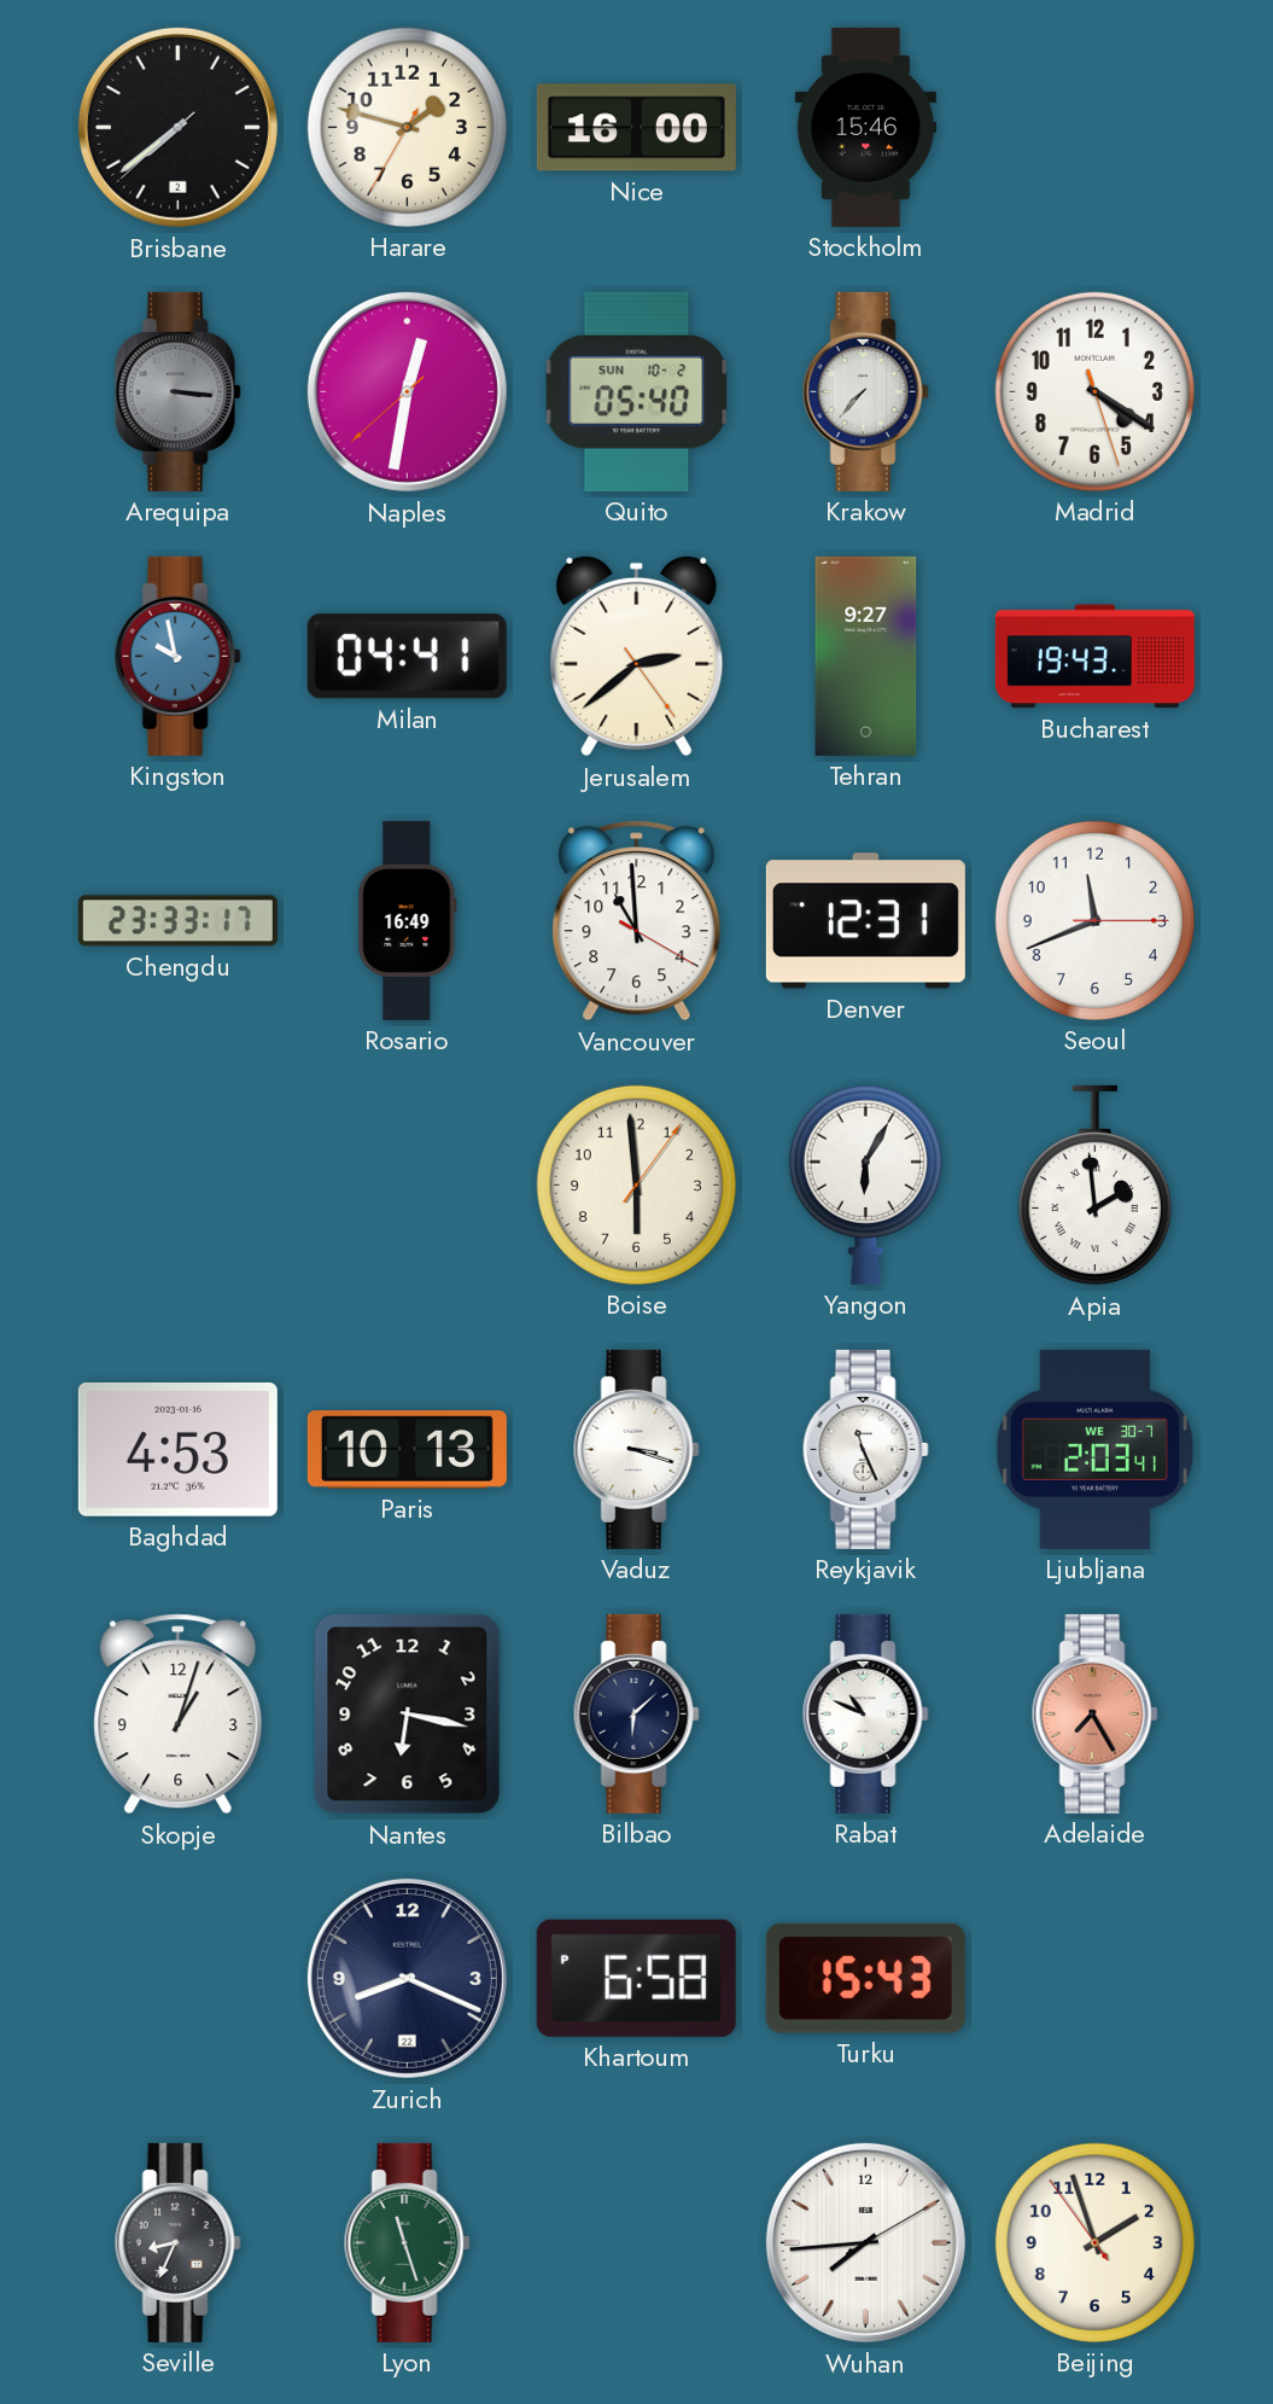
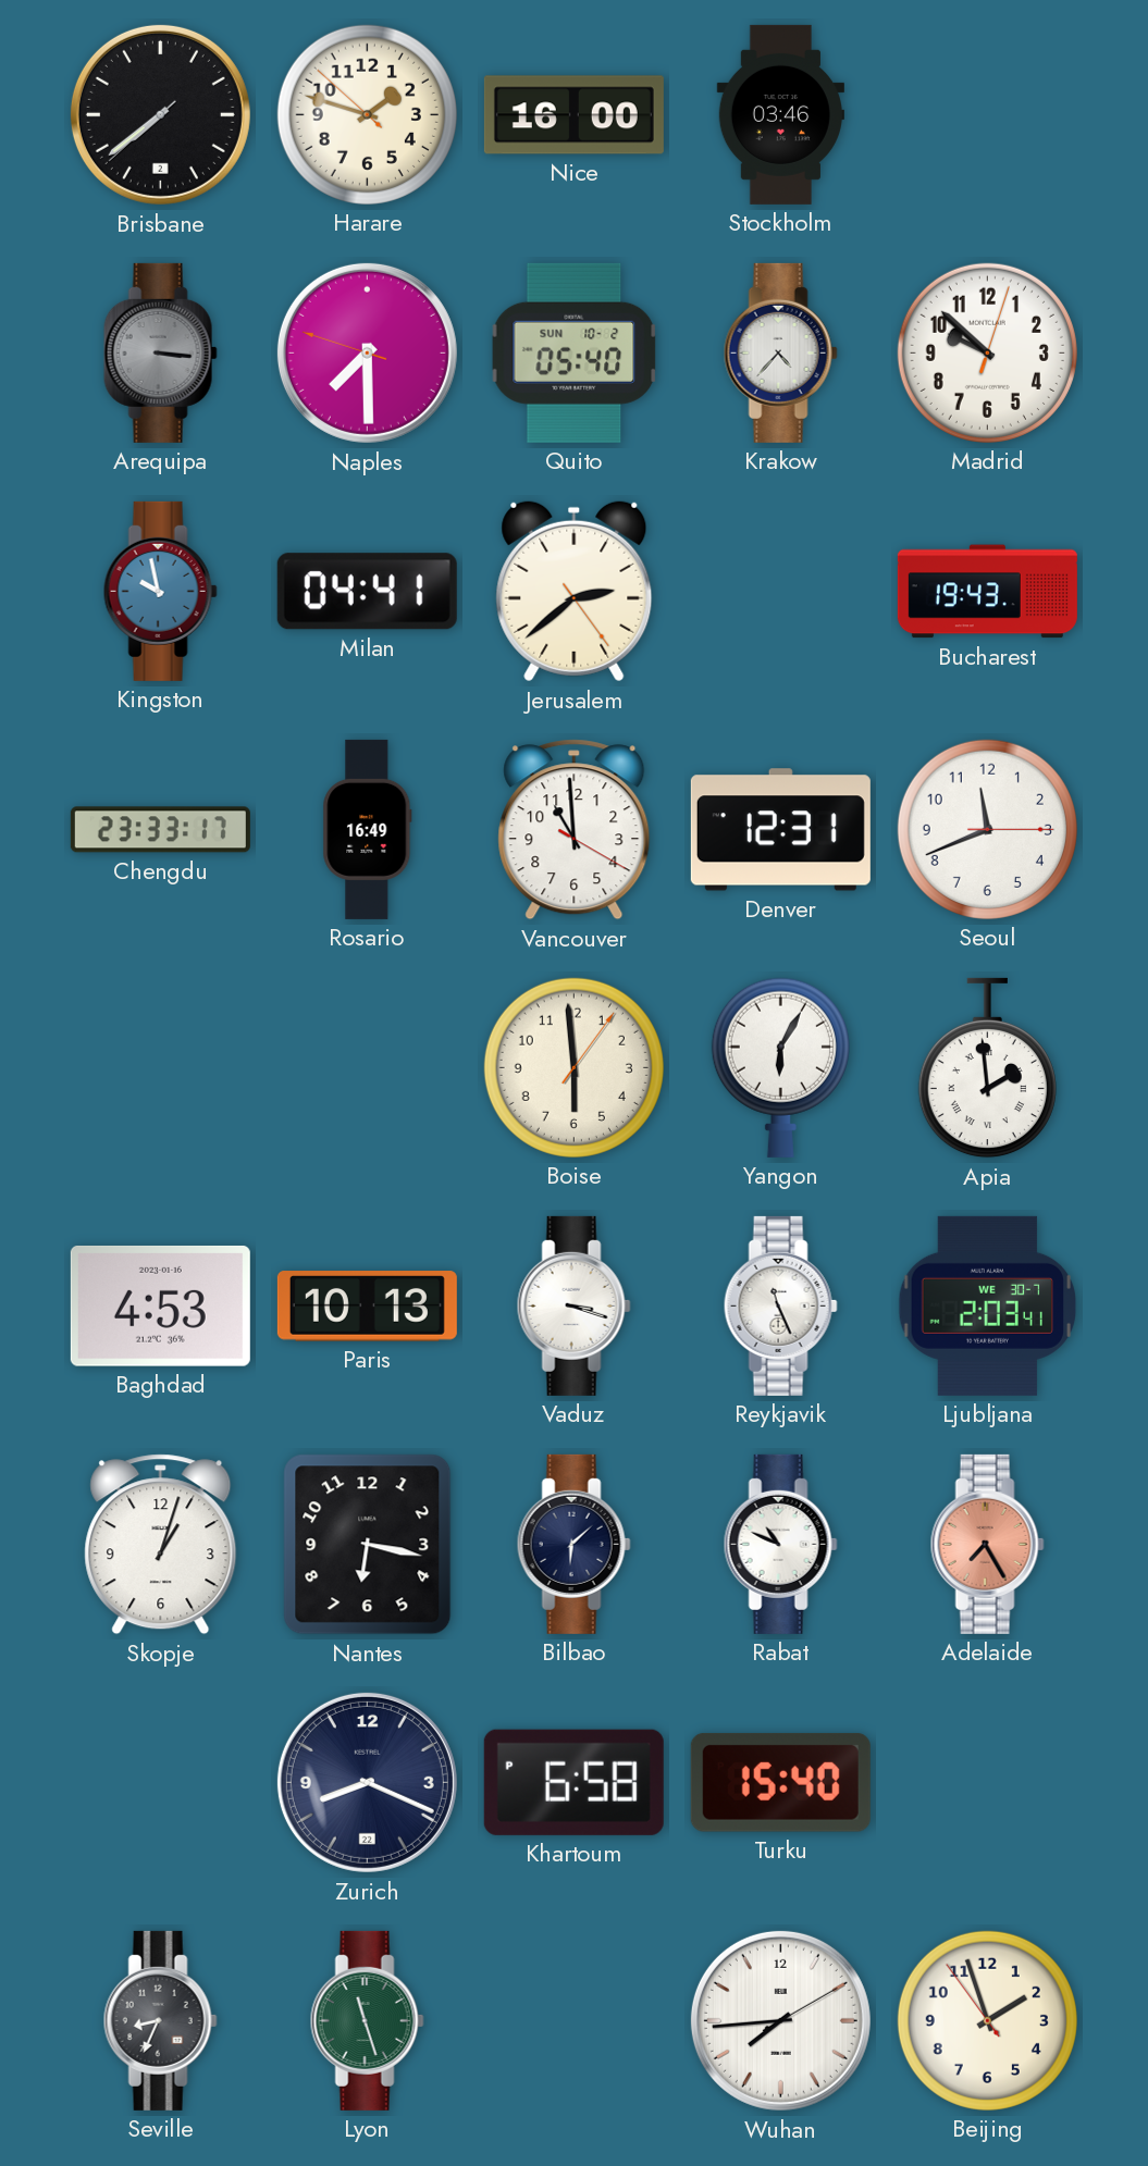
Harare: 1:47:35 -> 1:47:52
Stockholm: 15:46 -> 03:46
Naples: 12:31 -> 7:29
Krakow: 7:37 -> 4:37
Madrid: 4:20 -> 9:52
Tehran: 9:27 -> none
Turku: 15:43 -> 15:40
